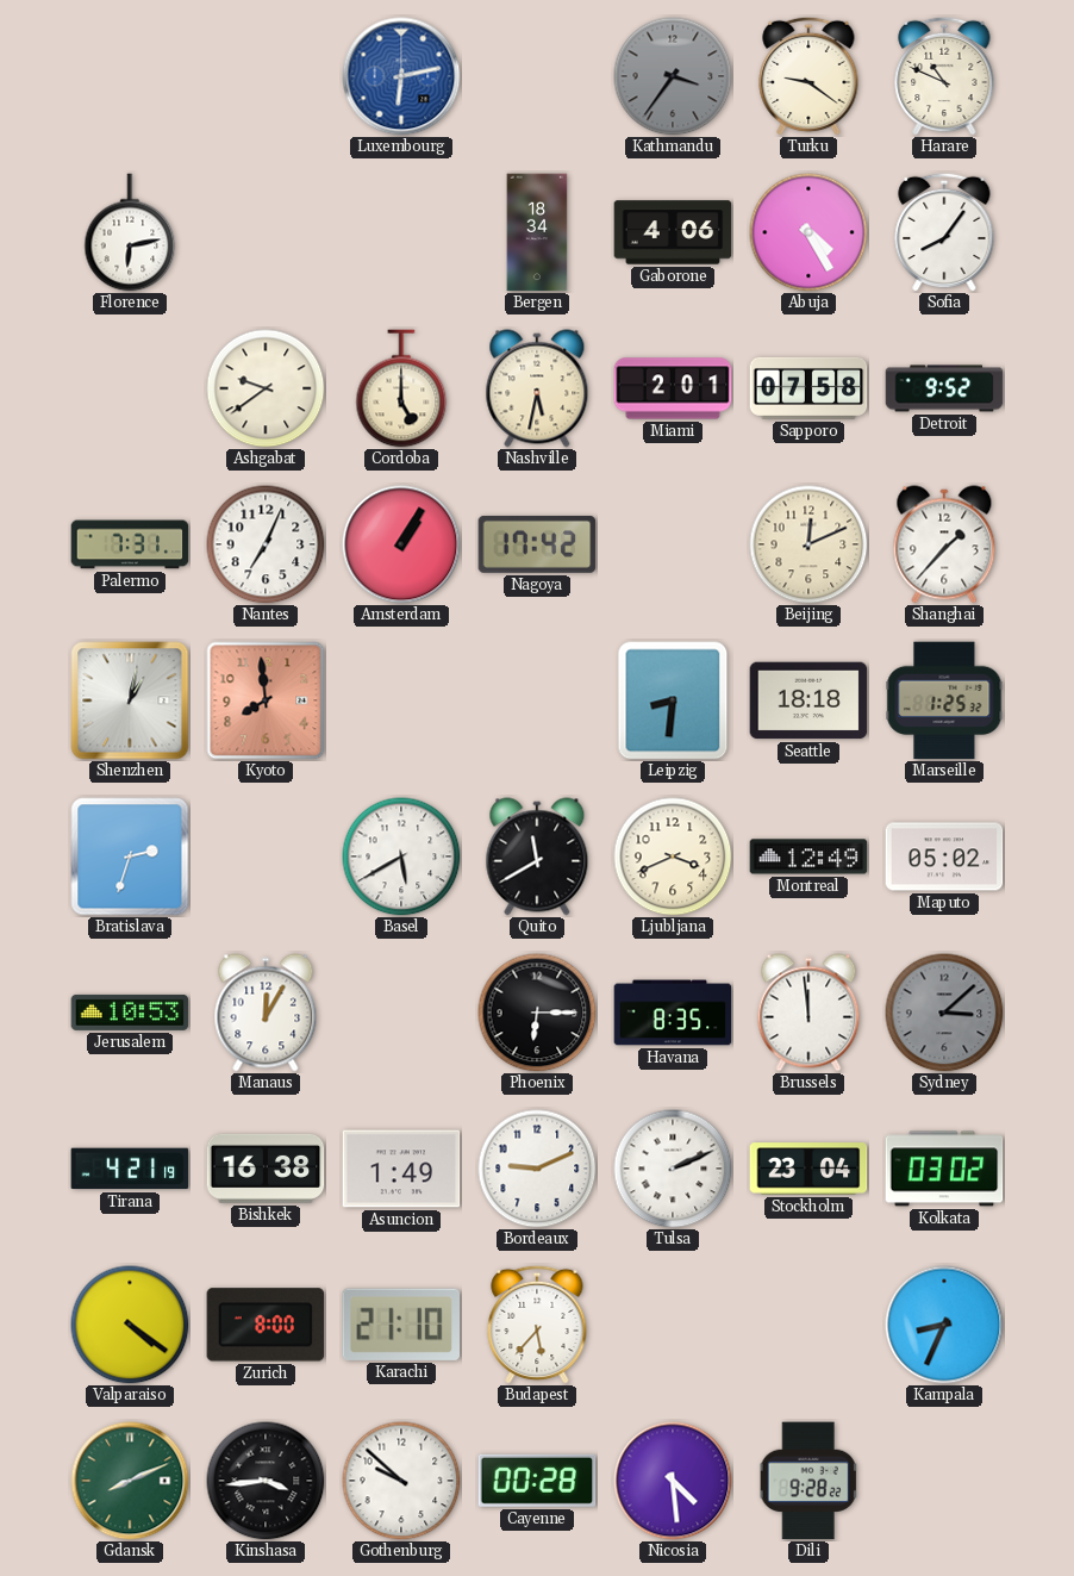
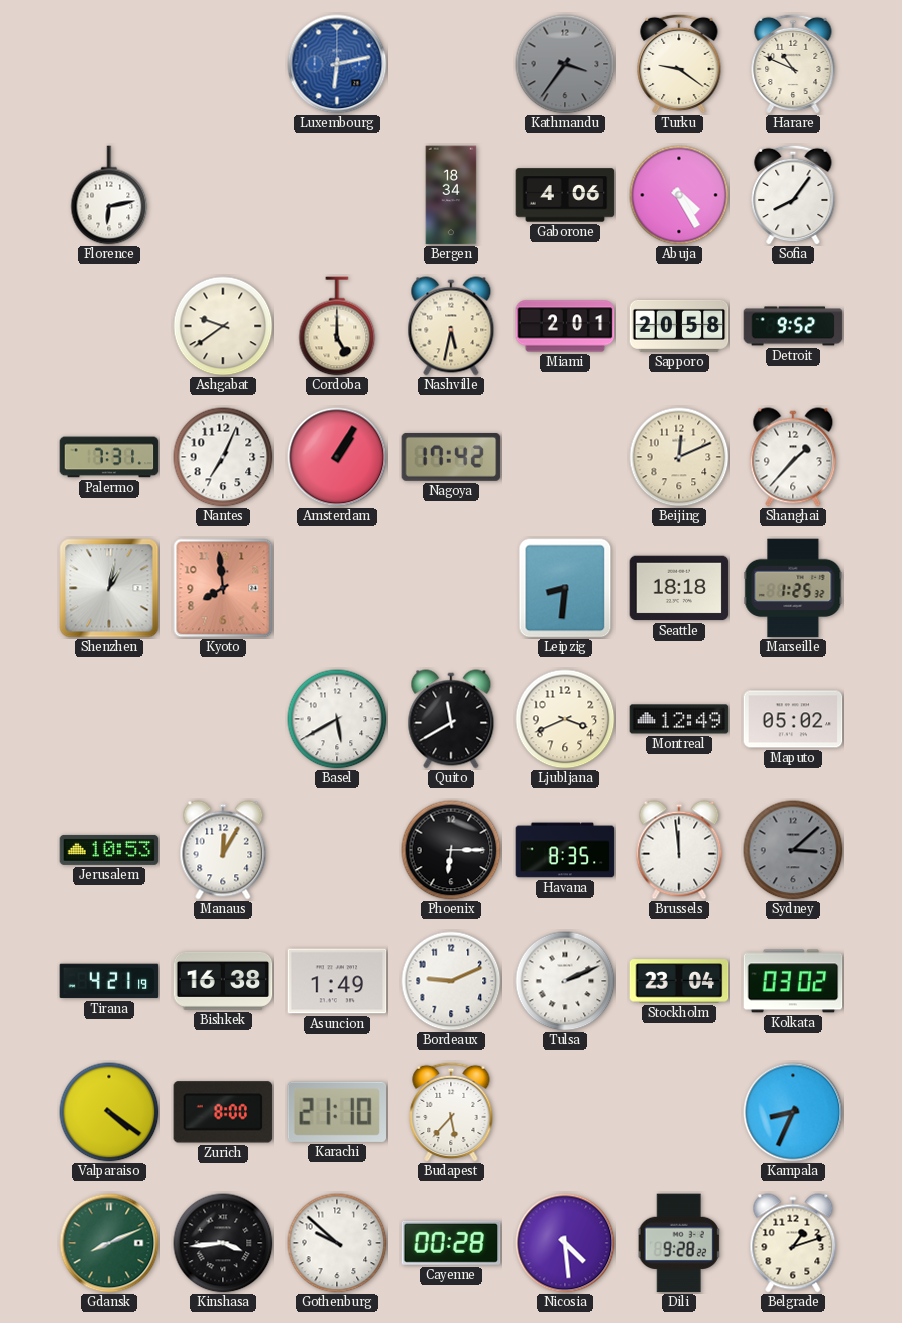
Sapporo: 07:58 -> 20:58
Bratislava: 2:33 -> none
Belgrade: none -> 1:12
